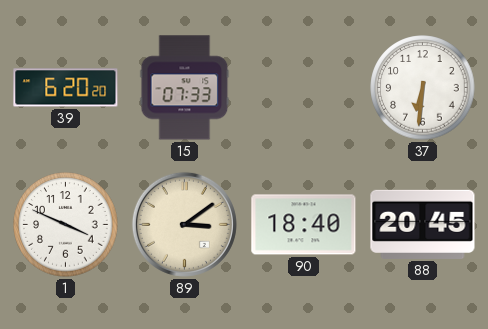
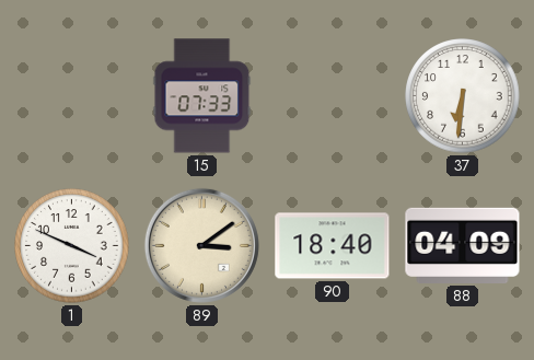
39: 6:20 -> none
88: 20:45 -> 04:09
